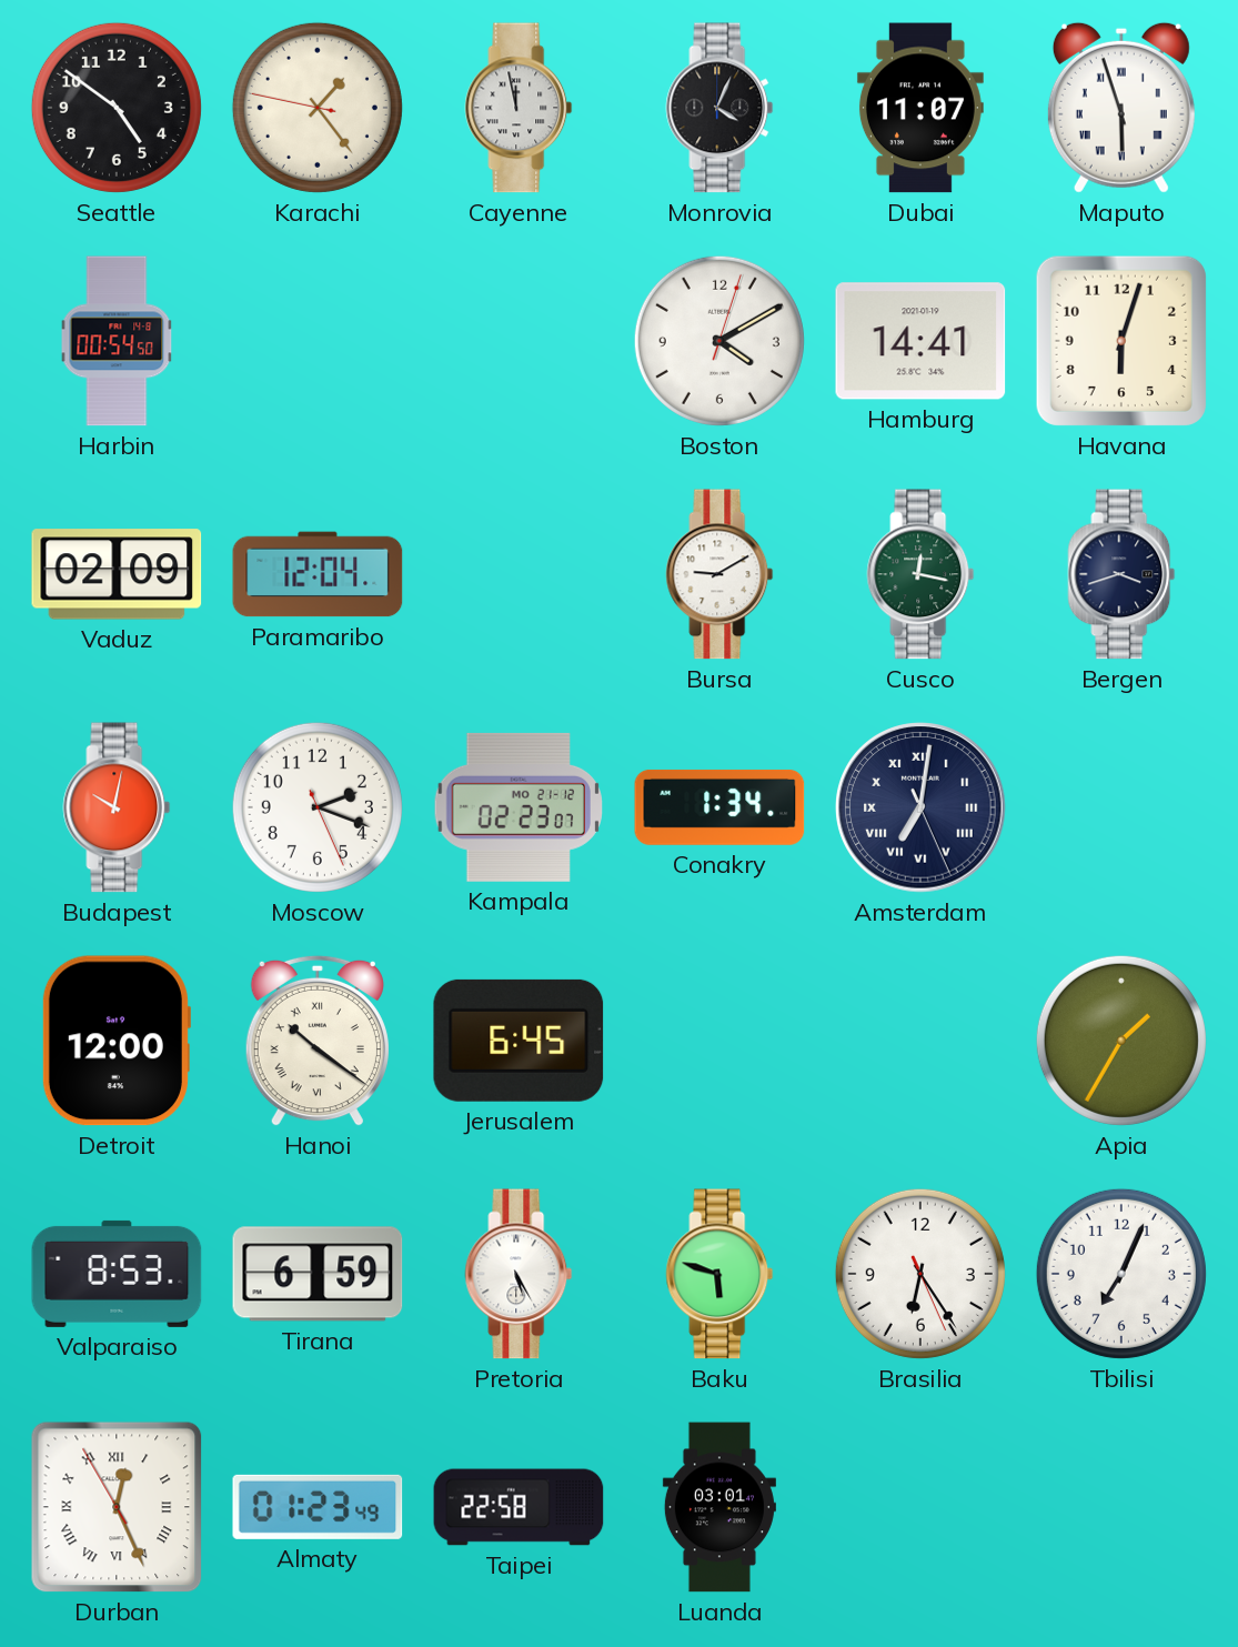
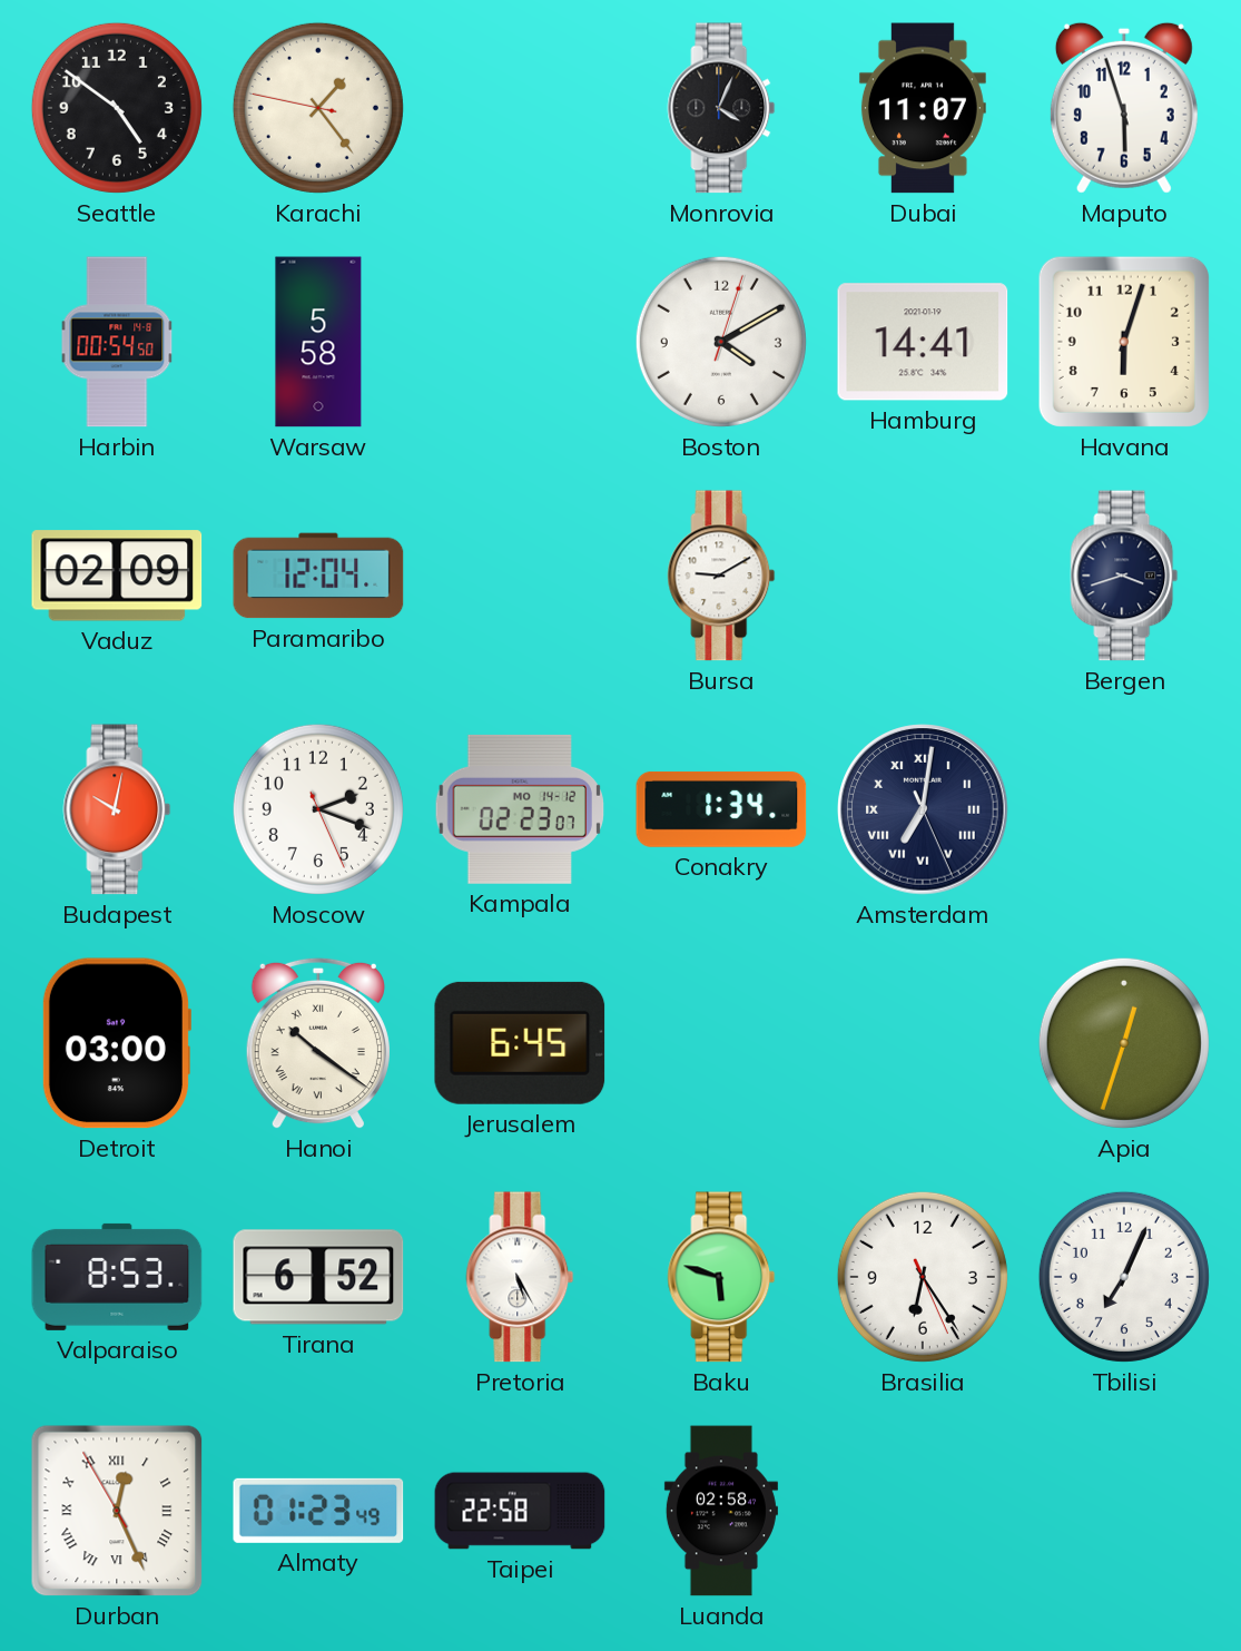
Cayenne: 11:58 -> none
Maputo numerals: Roman -> Arabic
Warsaw: none -> 5:58
Cusco: 12:17 -> none
Kampala date: MO 21-12 -> MO 14-12
Detroit: 12:00 -> 03:00
Apia: 1:35 -> 12:33
Tirana: 6:59 -> 6:52
Luanda: 03:01 -> 02:58
